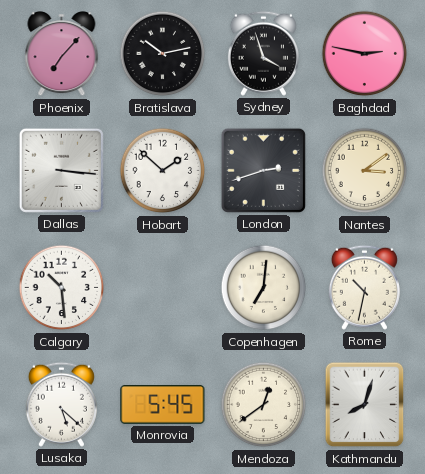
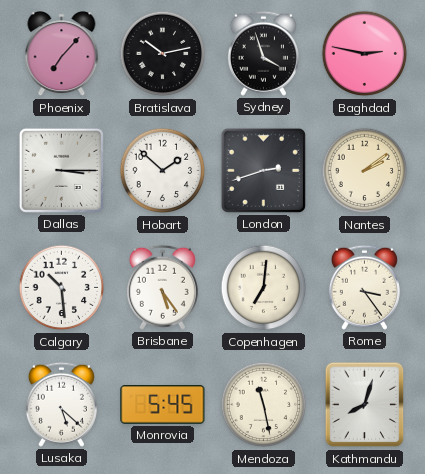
Dallas: 3:16 -> 3:15
Nantes: 3:09 -> 2:09
Brisbane: none -> 5:24
Rome: 10:32 -> 3:24
Mendoza: 12:39 -> 11:28
